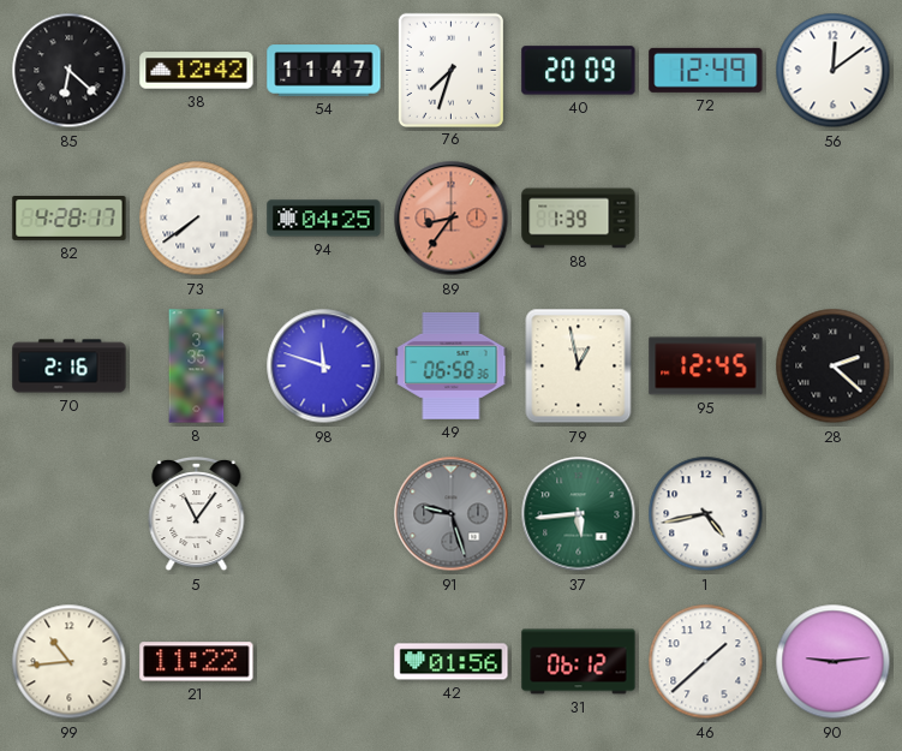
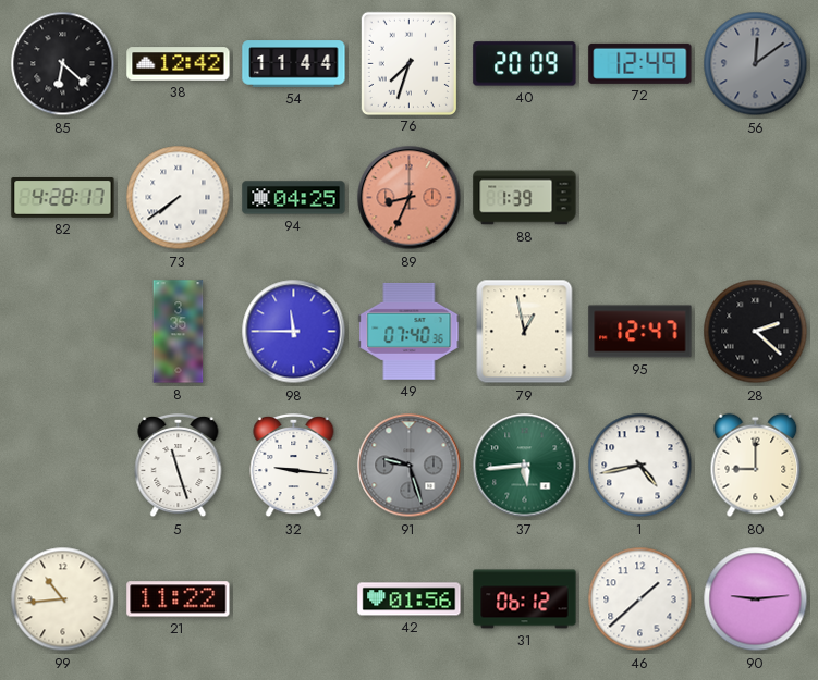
54: 11:47 -> 11:44
56 dial: white -> grey
89: 8:36 -> 8:34
70: 2:16 -> none
98: 11:48 -> 11:45
49: 06:58 -> 07:40
95: 12:45 -> 12:47
5: 11:06 -> 11:27
32: none -> 9:16
80: none -> 9:00
